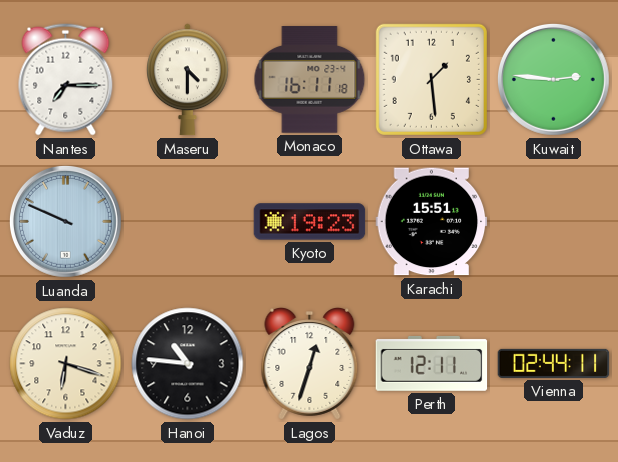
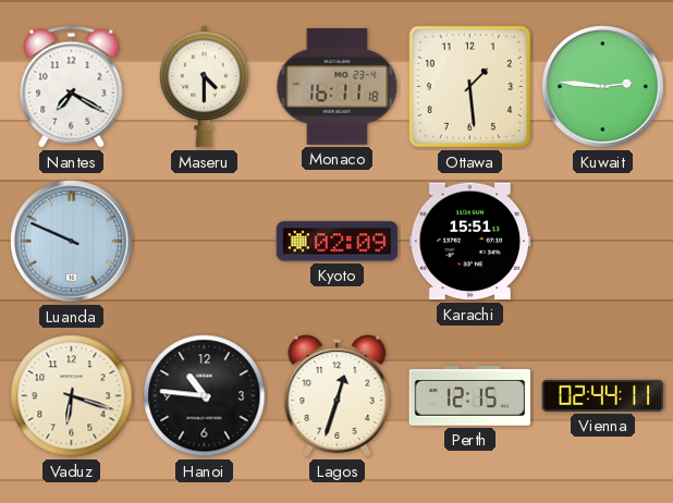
Nantes: 7:15 -> 7:20
Kyoto: 19:23 -> 02:09
Perth: 12:11 -> 12:15
